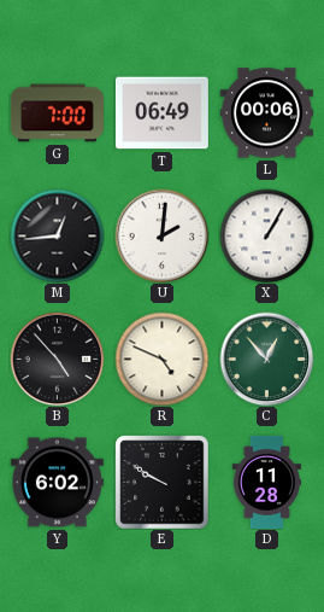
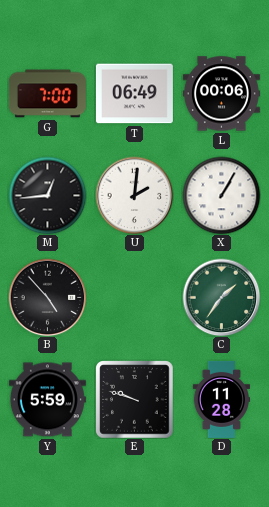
R: 4:49 -> none
C: 12:53 -> 1:36
Y: 6:02 -> 5:59
E: 9:50 -> 9:48
